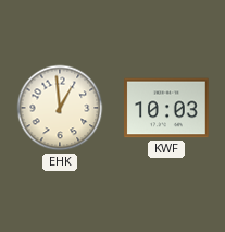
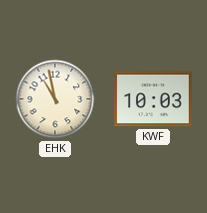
EHK: 12:59 -> 10:58
